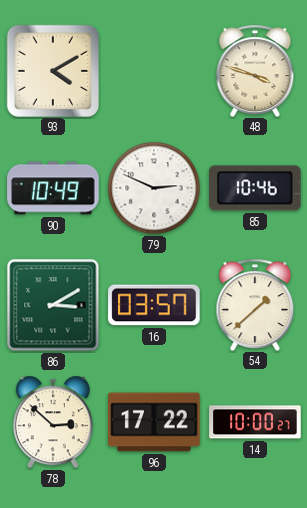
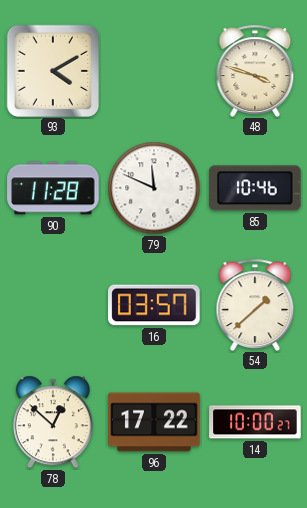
90: 10:49 -> 11:28
79: 2:49 -> 11:49
86: 3:10 -> none
78: 2:52 -> 12:52
